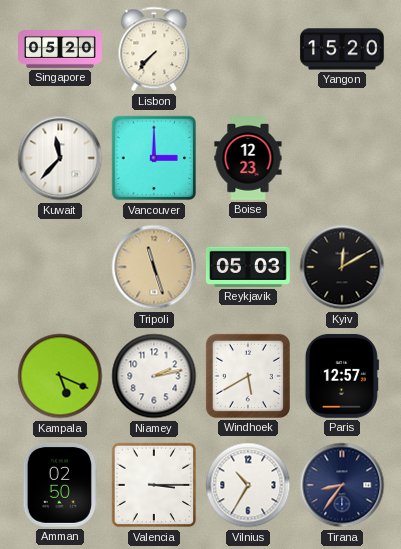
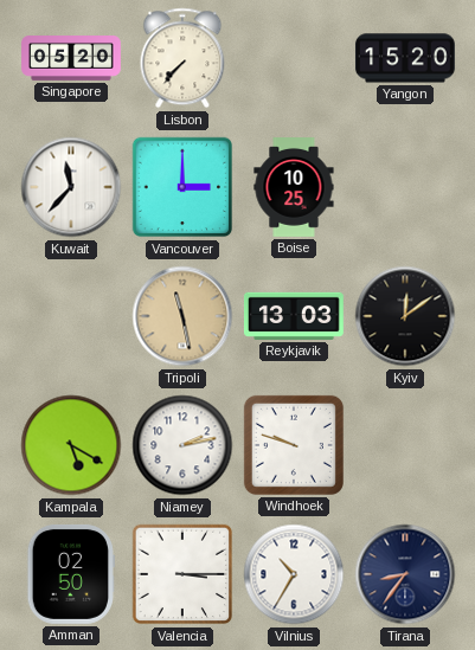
Boise: 12:23 -> 10:25
Tripoli: 11:27 -> 11:28
Reykjavik: 05:03 -> 13:03
Kyiv: 12:10 -> 12:09
Kampala: 5:19 -> 5:20
Windhoek: 5:40 -> 9:48
Paris: 12:57 -> none
